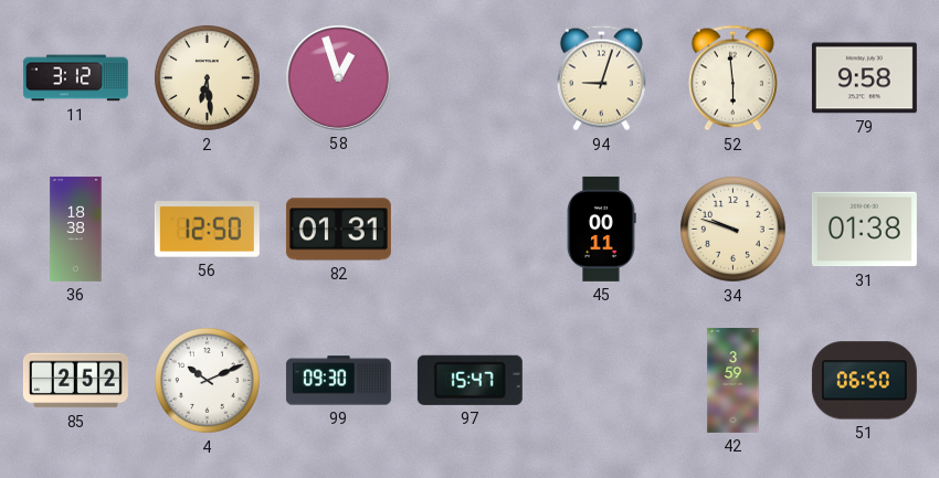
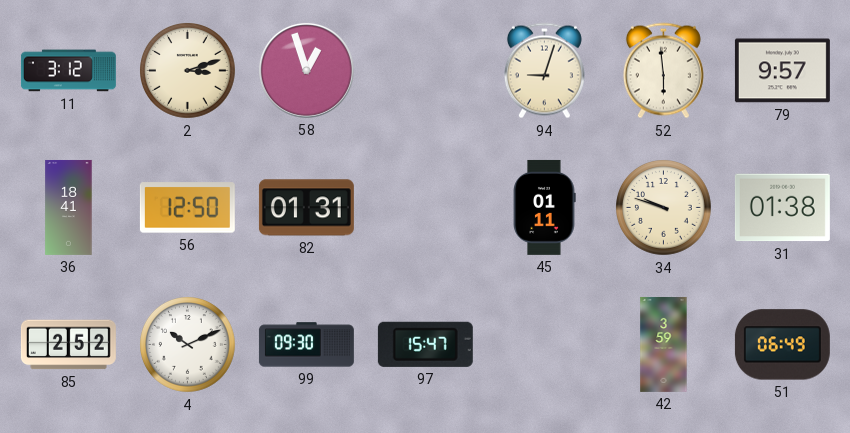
2: 6:29 -> 3:12
79: 9:58 -> 9:57
36: 18:38 -> 18:41
45: 00:11 -> 01:11
51: 06:50 -> 06:49
